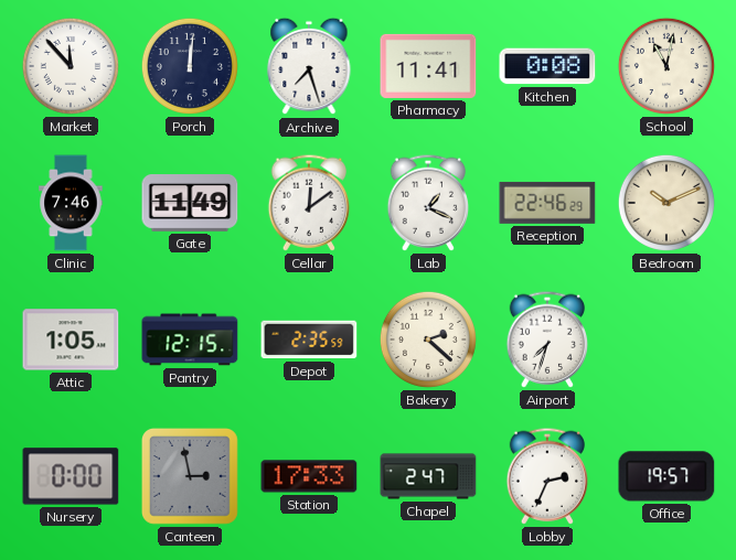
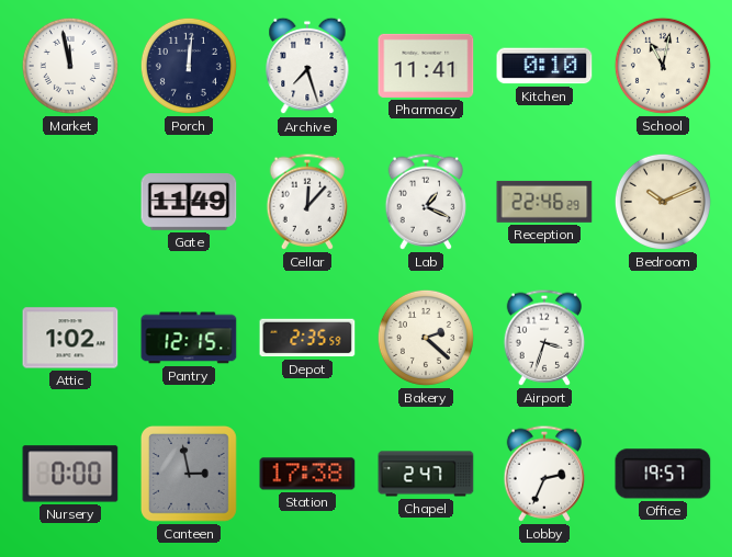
Market: 11:53 -> 11:58
Kitchen: 0:08 -> 0:10
Clinic: 7:46 -> none
Cellar: 12:09 -> 12:07
Attic: 1:05 -> 1:02
Airport: 7:33 -> 3:33
Station: 17:33 -> 17:38
